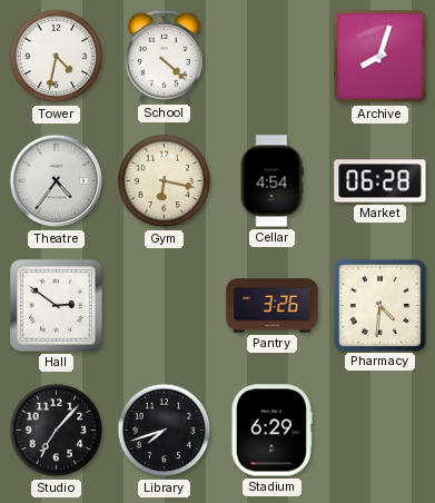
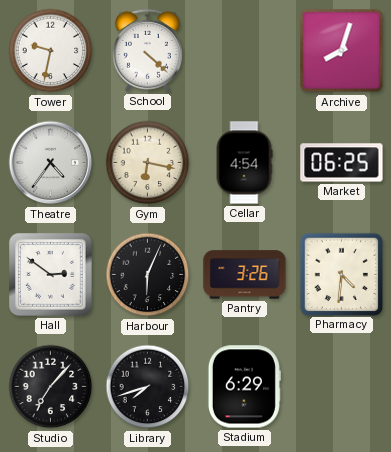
Tower: 4:32 -> 9:32
Market: 06:28 -> 06:25
Harbour: none -> 6:04
